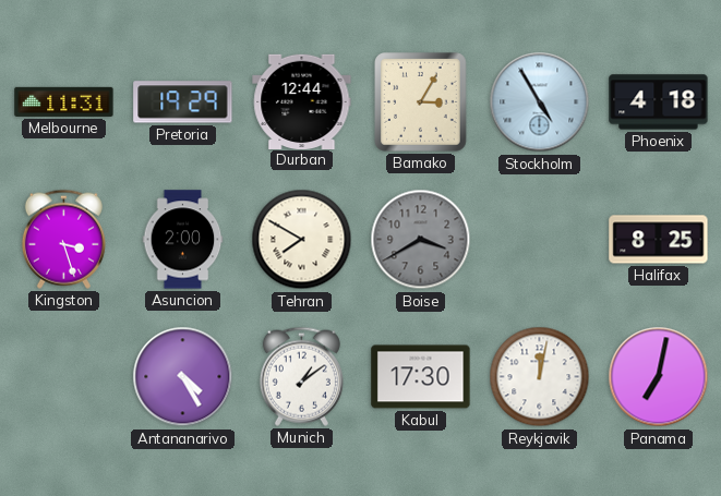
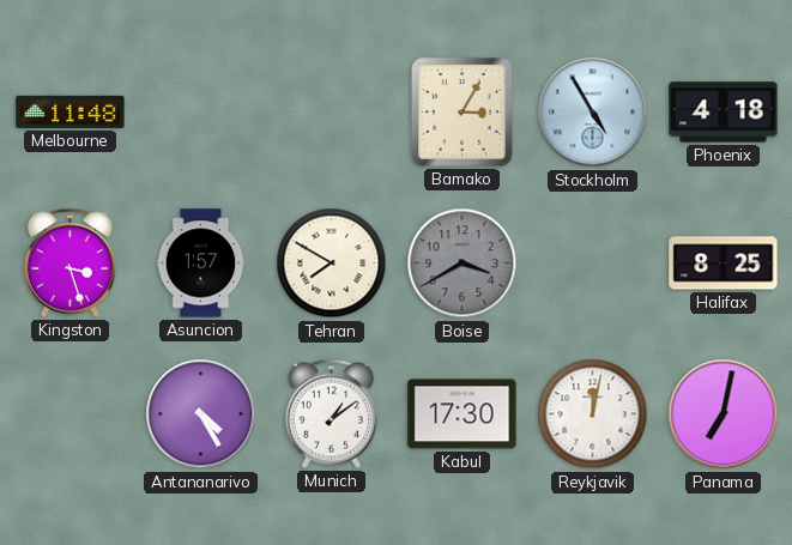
Melbourne: 11:31 -> 11:48
Pretoria: 19:29 -> none
Durban: 12:44 -> none
Asuncion: 2:00 -> 1:57
